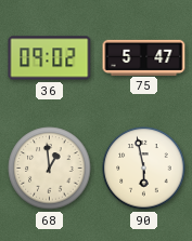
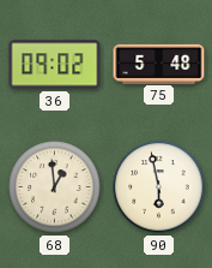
75: 5:47 -> 5:48
